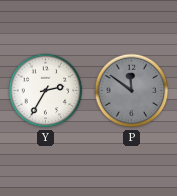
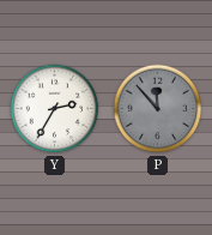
P: 11:51 -> 11:53
